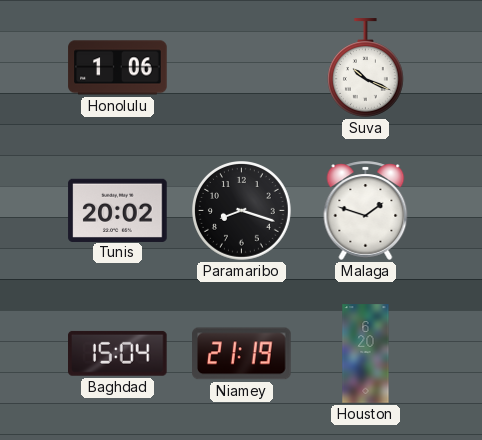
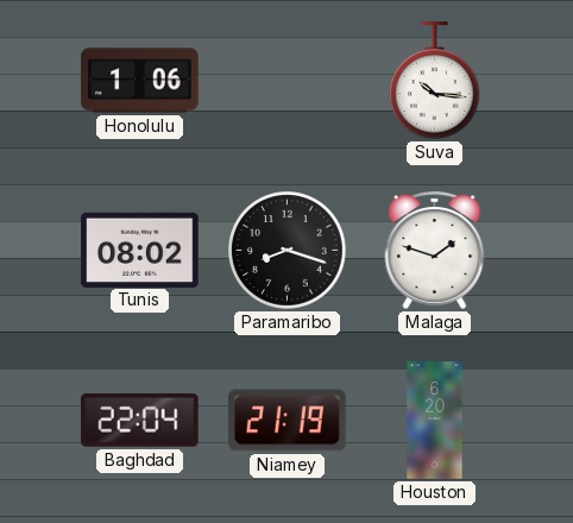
Suva: 10:19 -> 10:16
Tunis: 20:02 -> 08:02
Baghdad: 15:04 -> 22:04
